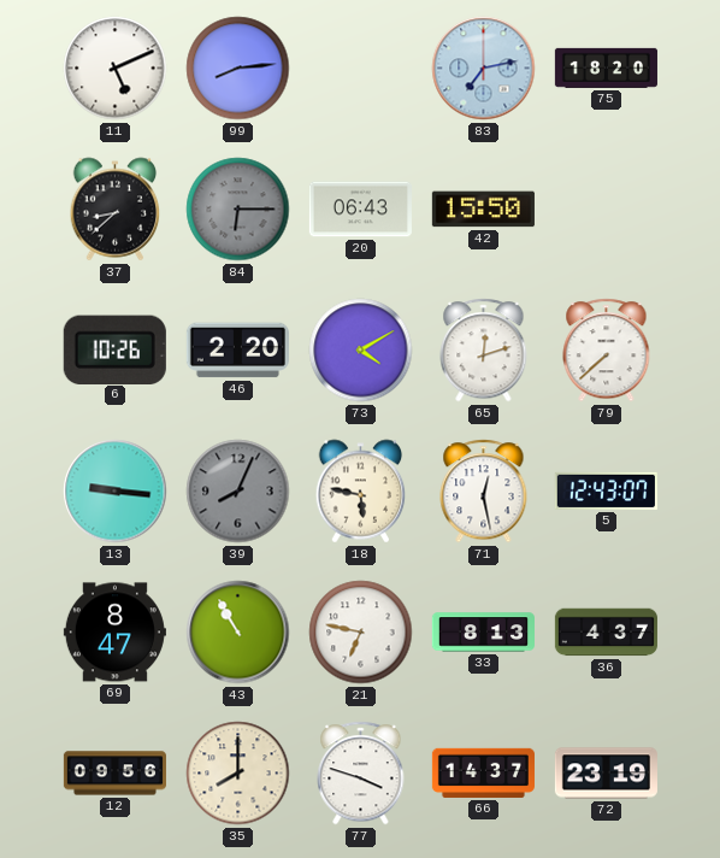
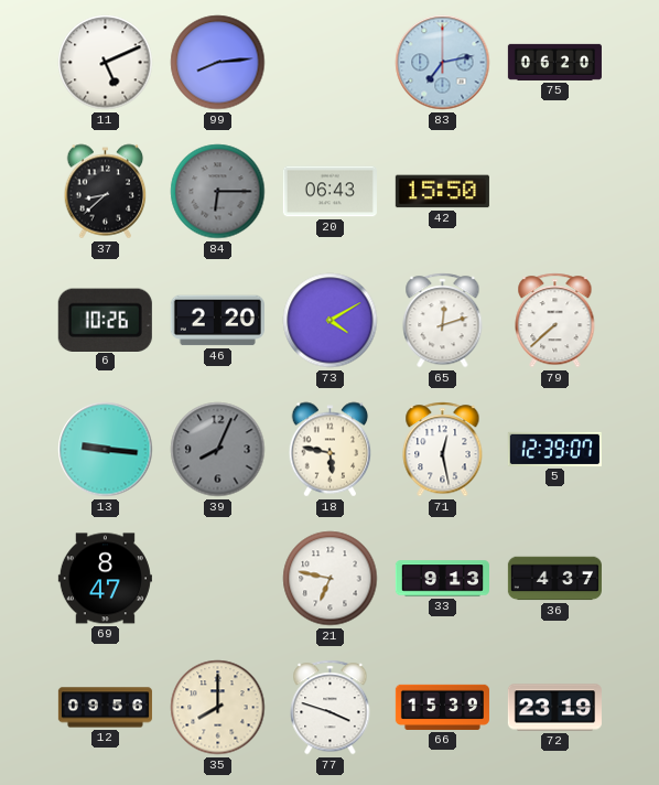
75: 18:20 -> 06:20
5: 12:43 -> 12:39
43: 10:55 -> none
33: 8:13 -> 9:13
66: 14:37 -> 15:39
